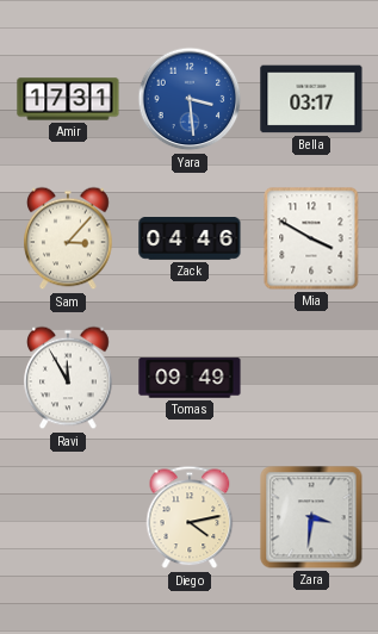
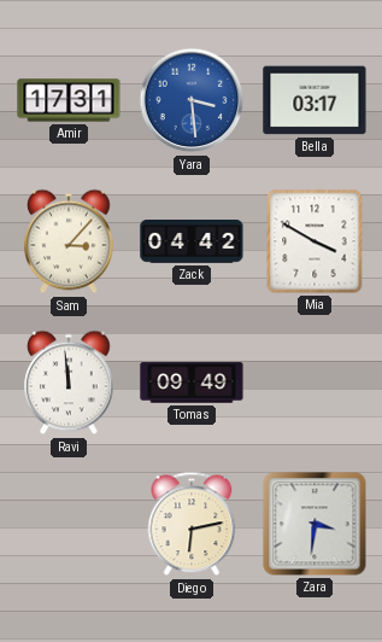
Zack: 04:46 -> 04:42
Ravi: 11:55 -> 11:59
Diego: 4:13 -> 6:13
